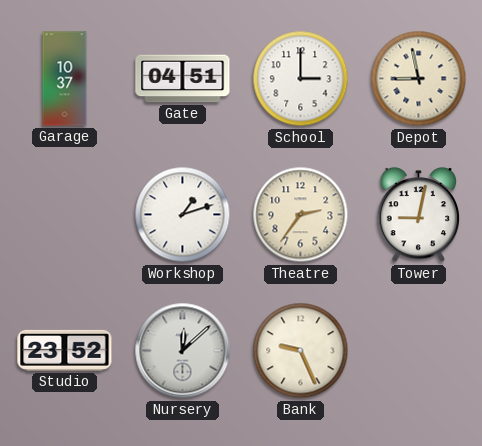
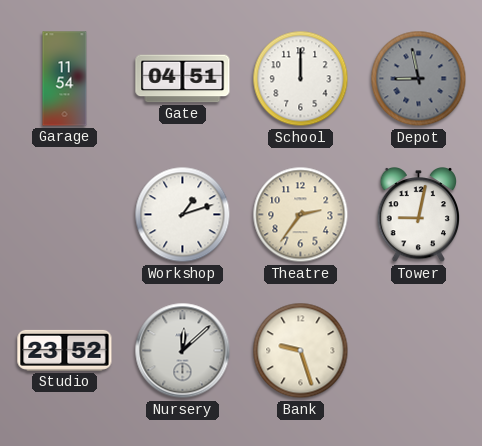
Garage: 10:37 -> 11:54
School: 3:00 -> 12:00
Depot dial: cream -> grey
Bank: 9:26 -> 9:27
